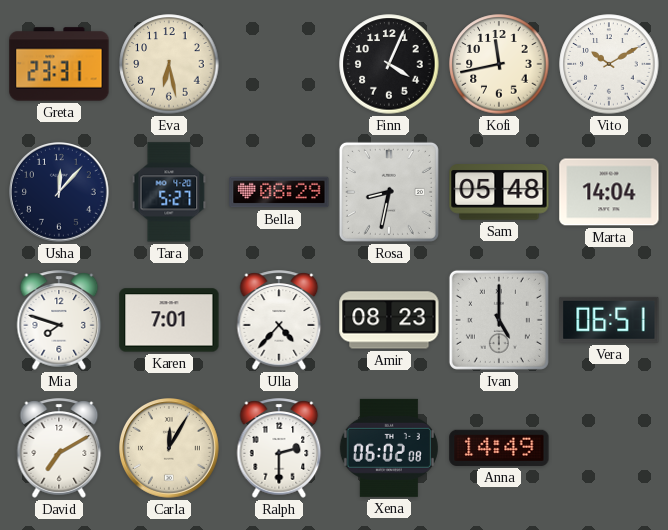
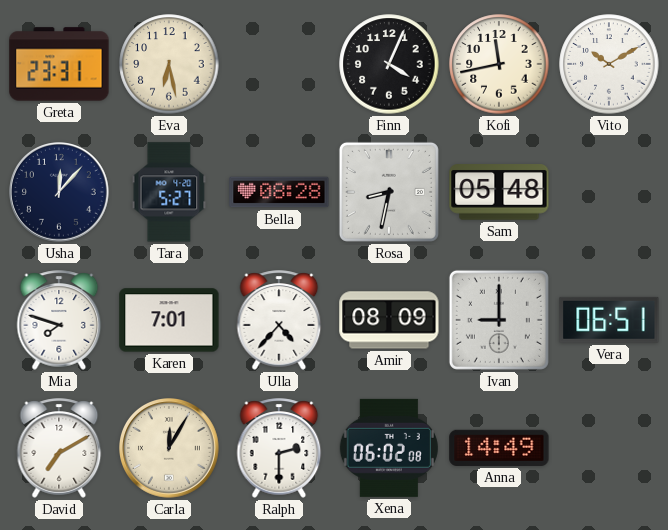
Bella: 08:29 -> 08:28
Marta: 14:04 -> none
Amir: 08:23 -> 08:09
Ivan: 5:00 -> 9:00
